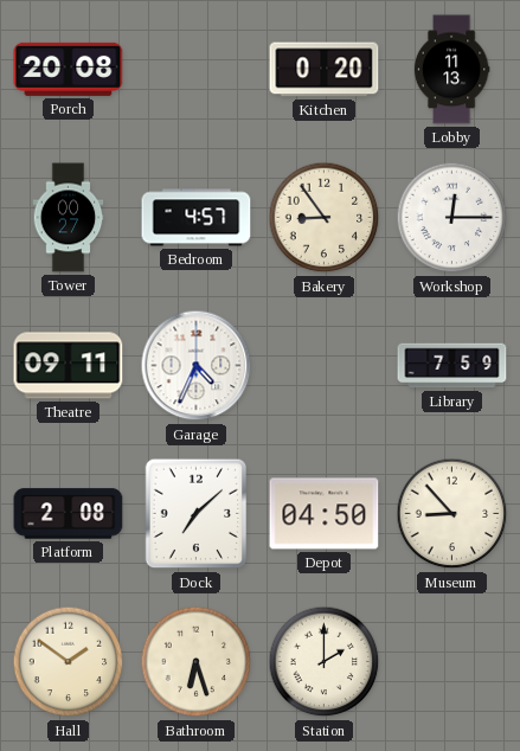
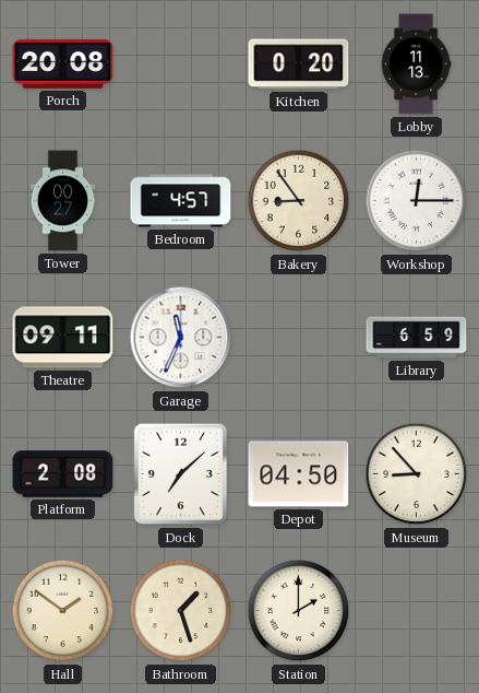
Garage: 4:34 -> 11:34
Library: 7:59 -> 6:59
Bathroom: 6:27 -> 1:27
